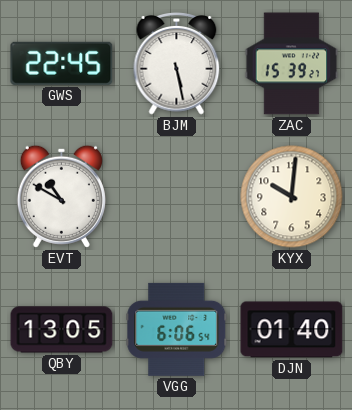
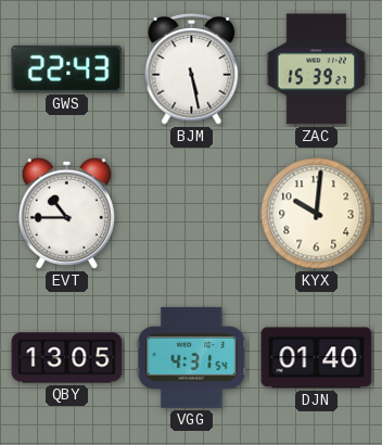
GWS: 22:45 -> 22:43
EVT: 10:50 -> 10:45
VGG: 6:06 -> 4:31
